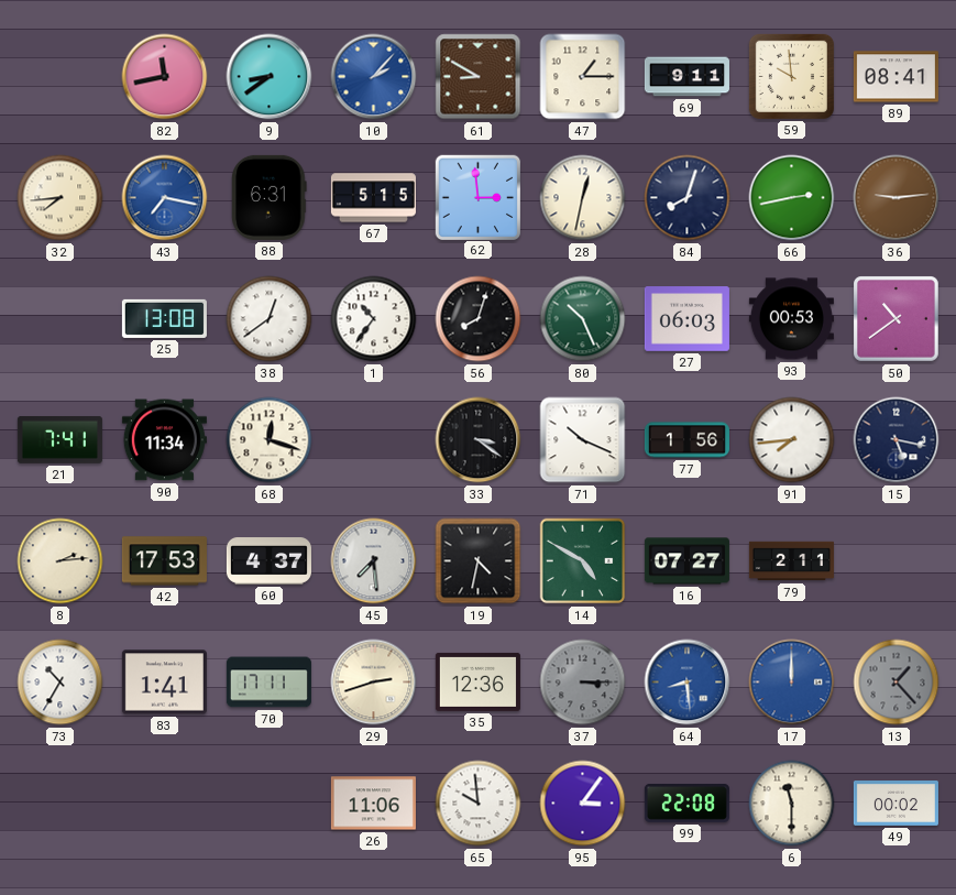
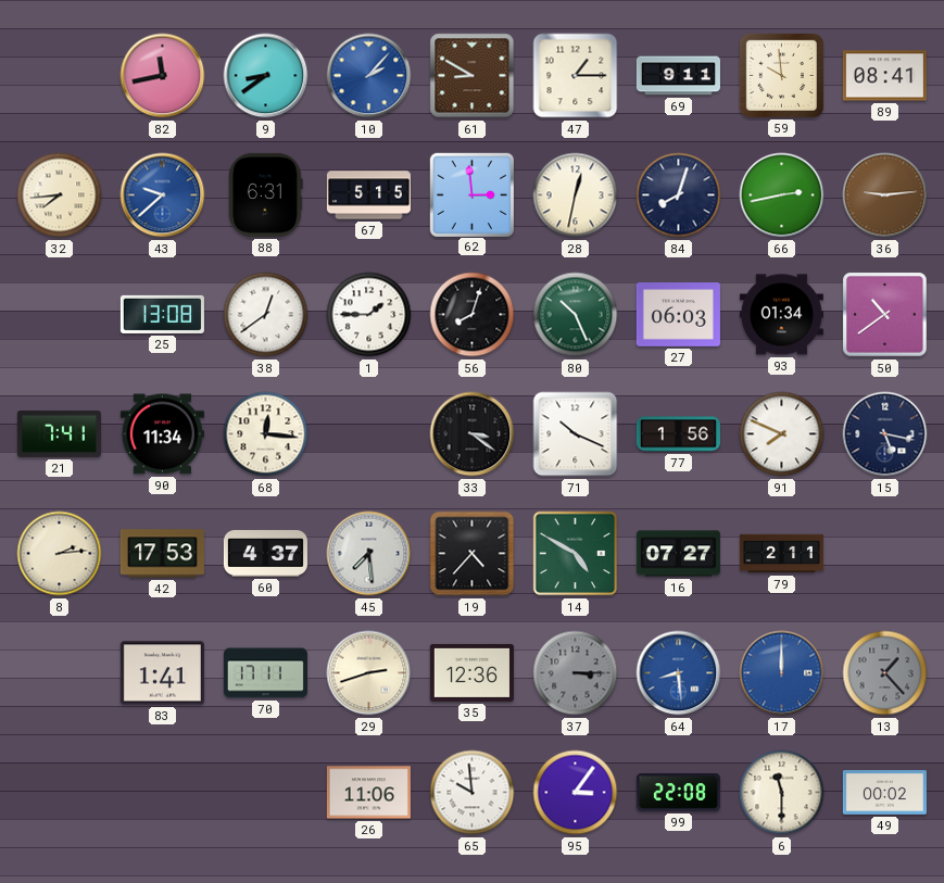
43: 7:17 -> 9:38
1: 10:36 -> 1:45
93: 00:53 -> 01:34
68: 12:18 -> 12:16
91: 7:44 -> 7:49
19: 4:32 -> 4:37
73: 10:35 -> none
